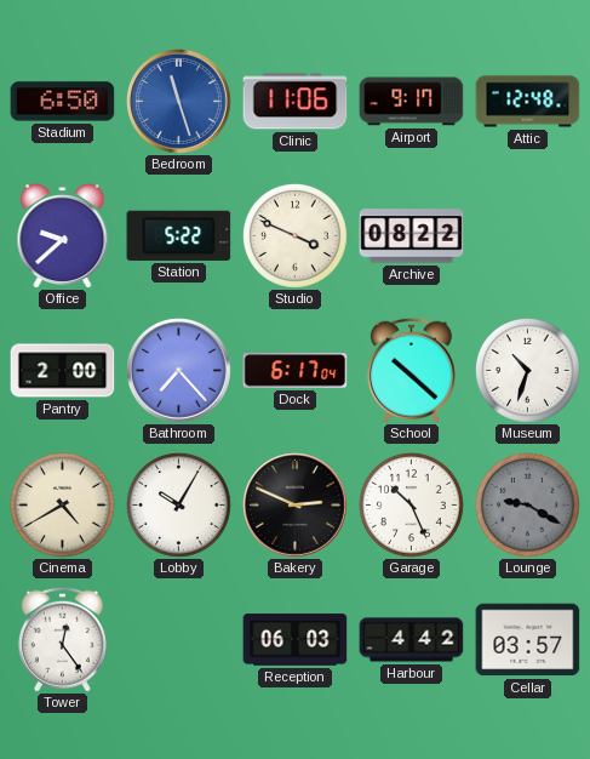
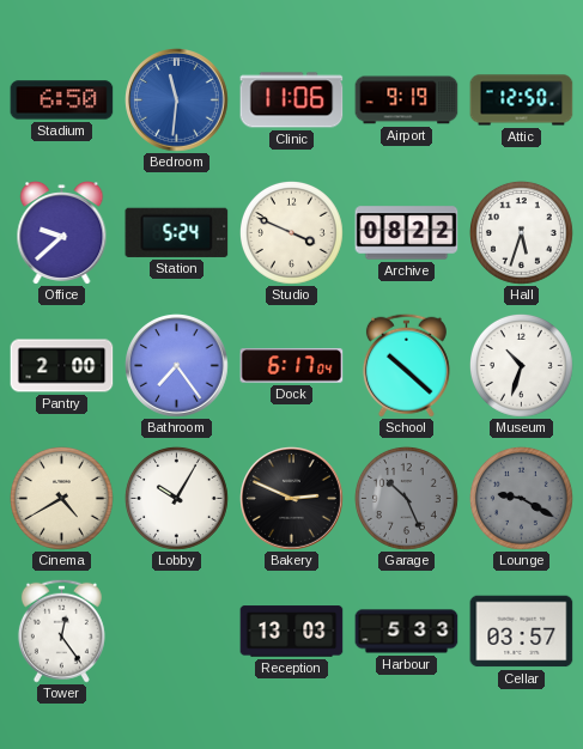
Bedroom: 11:27 -> 11:31
Airport: 9:17 -> 9:19
Attic: 12:48 -> 12:50
Station: 5:22 -> 5:24
Hall: none -> 5:33
Bathroom: 7:23 -> 7:24
Garage dial: white -> grey
Reception: 06:03 -> 13:03
Harbour: 4:42 -> 5:33
